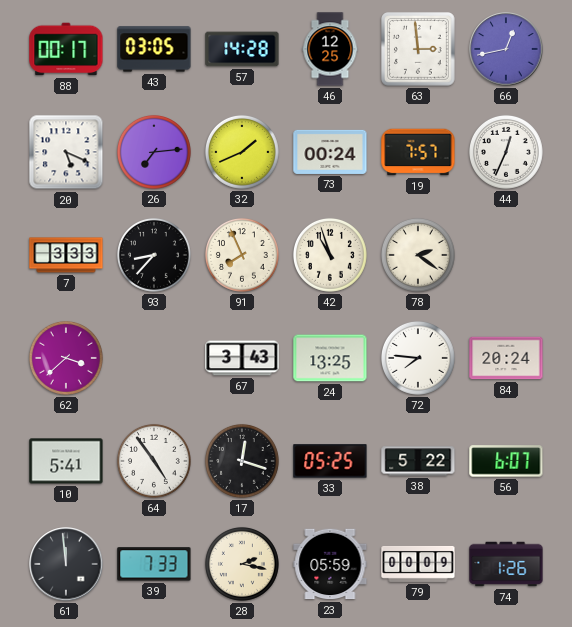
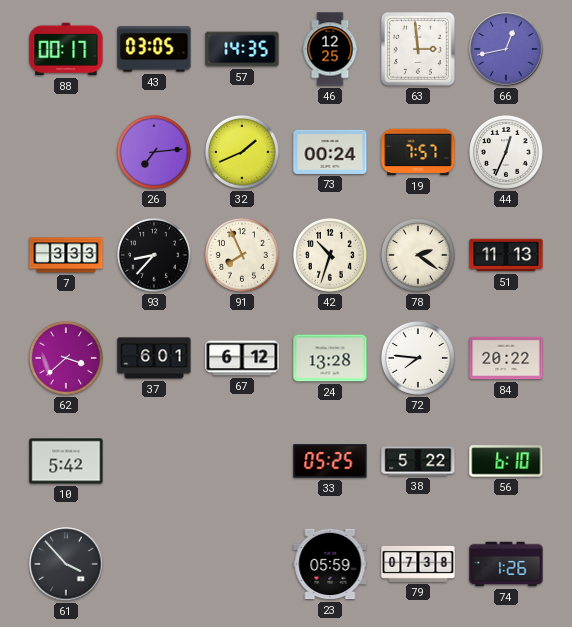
57: 14:28 -> 14:35
20: 5:19 -> none
42: 10:57 -> 10:33
51: none -> 11:13
37: none -> 6:01
67: 3:43 -> 6:12
24: 13:25 -> 13:28
84: 20:24 -> 20:22
10: 5:41 -> 5:42
64: 4:54 -> none
17: 12:18 -> none
56: 6:07 -> 6:10
61: 11:59 -> 3:53
39: 7:33 -> none
28: 2:17 -> none
79: 00:09 -> 07:38
